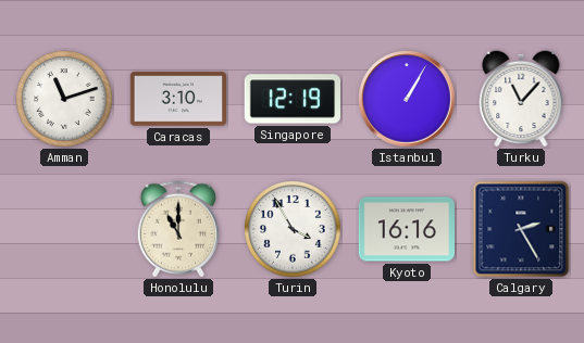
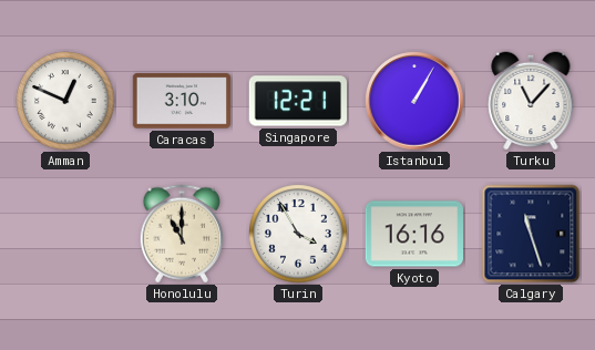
Amman: 11:12 -> 12:49
Singapore: 12:19 -> 12:21
Calgary: 2:25 -> 11:27
